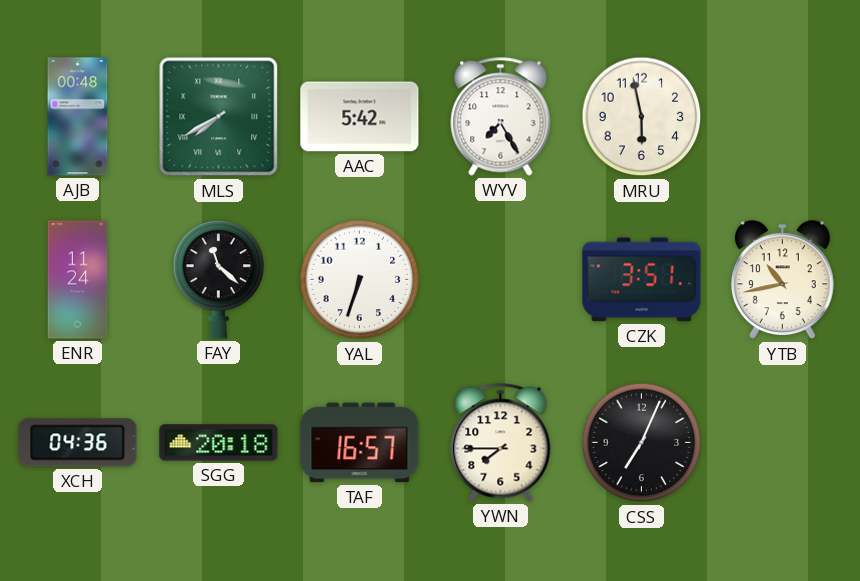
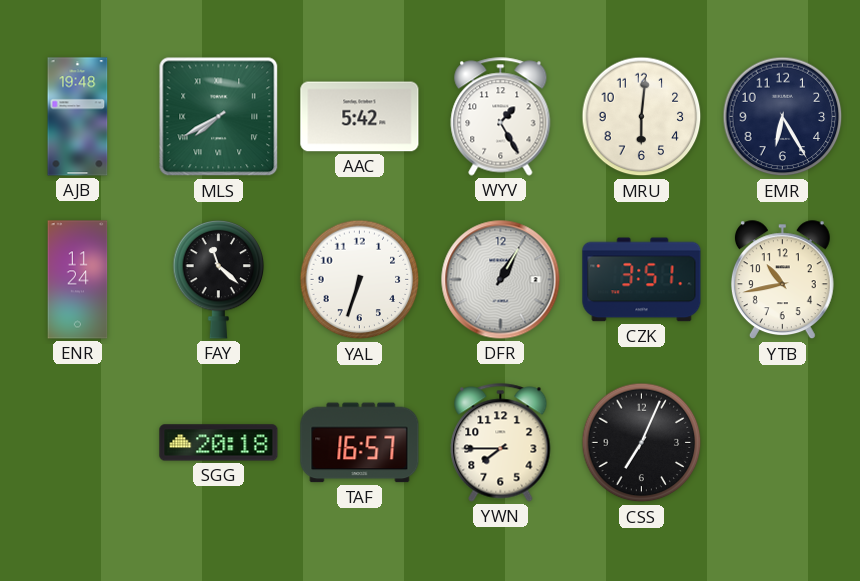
AJB: 00:48 -> 19:48
WYV: 7:25 -> 1:25
MRU: 5:58 -> 6:01
EMR: none -> 6:25
DFR: none -> 1:05
XCH: 04:36 -> none
